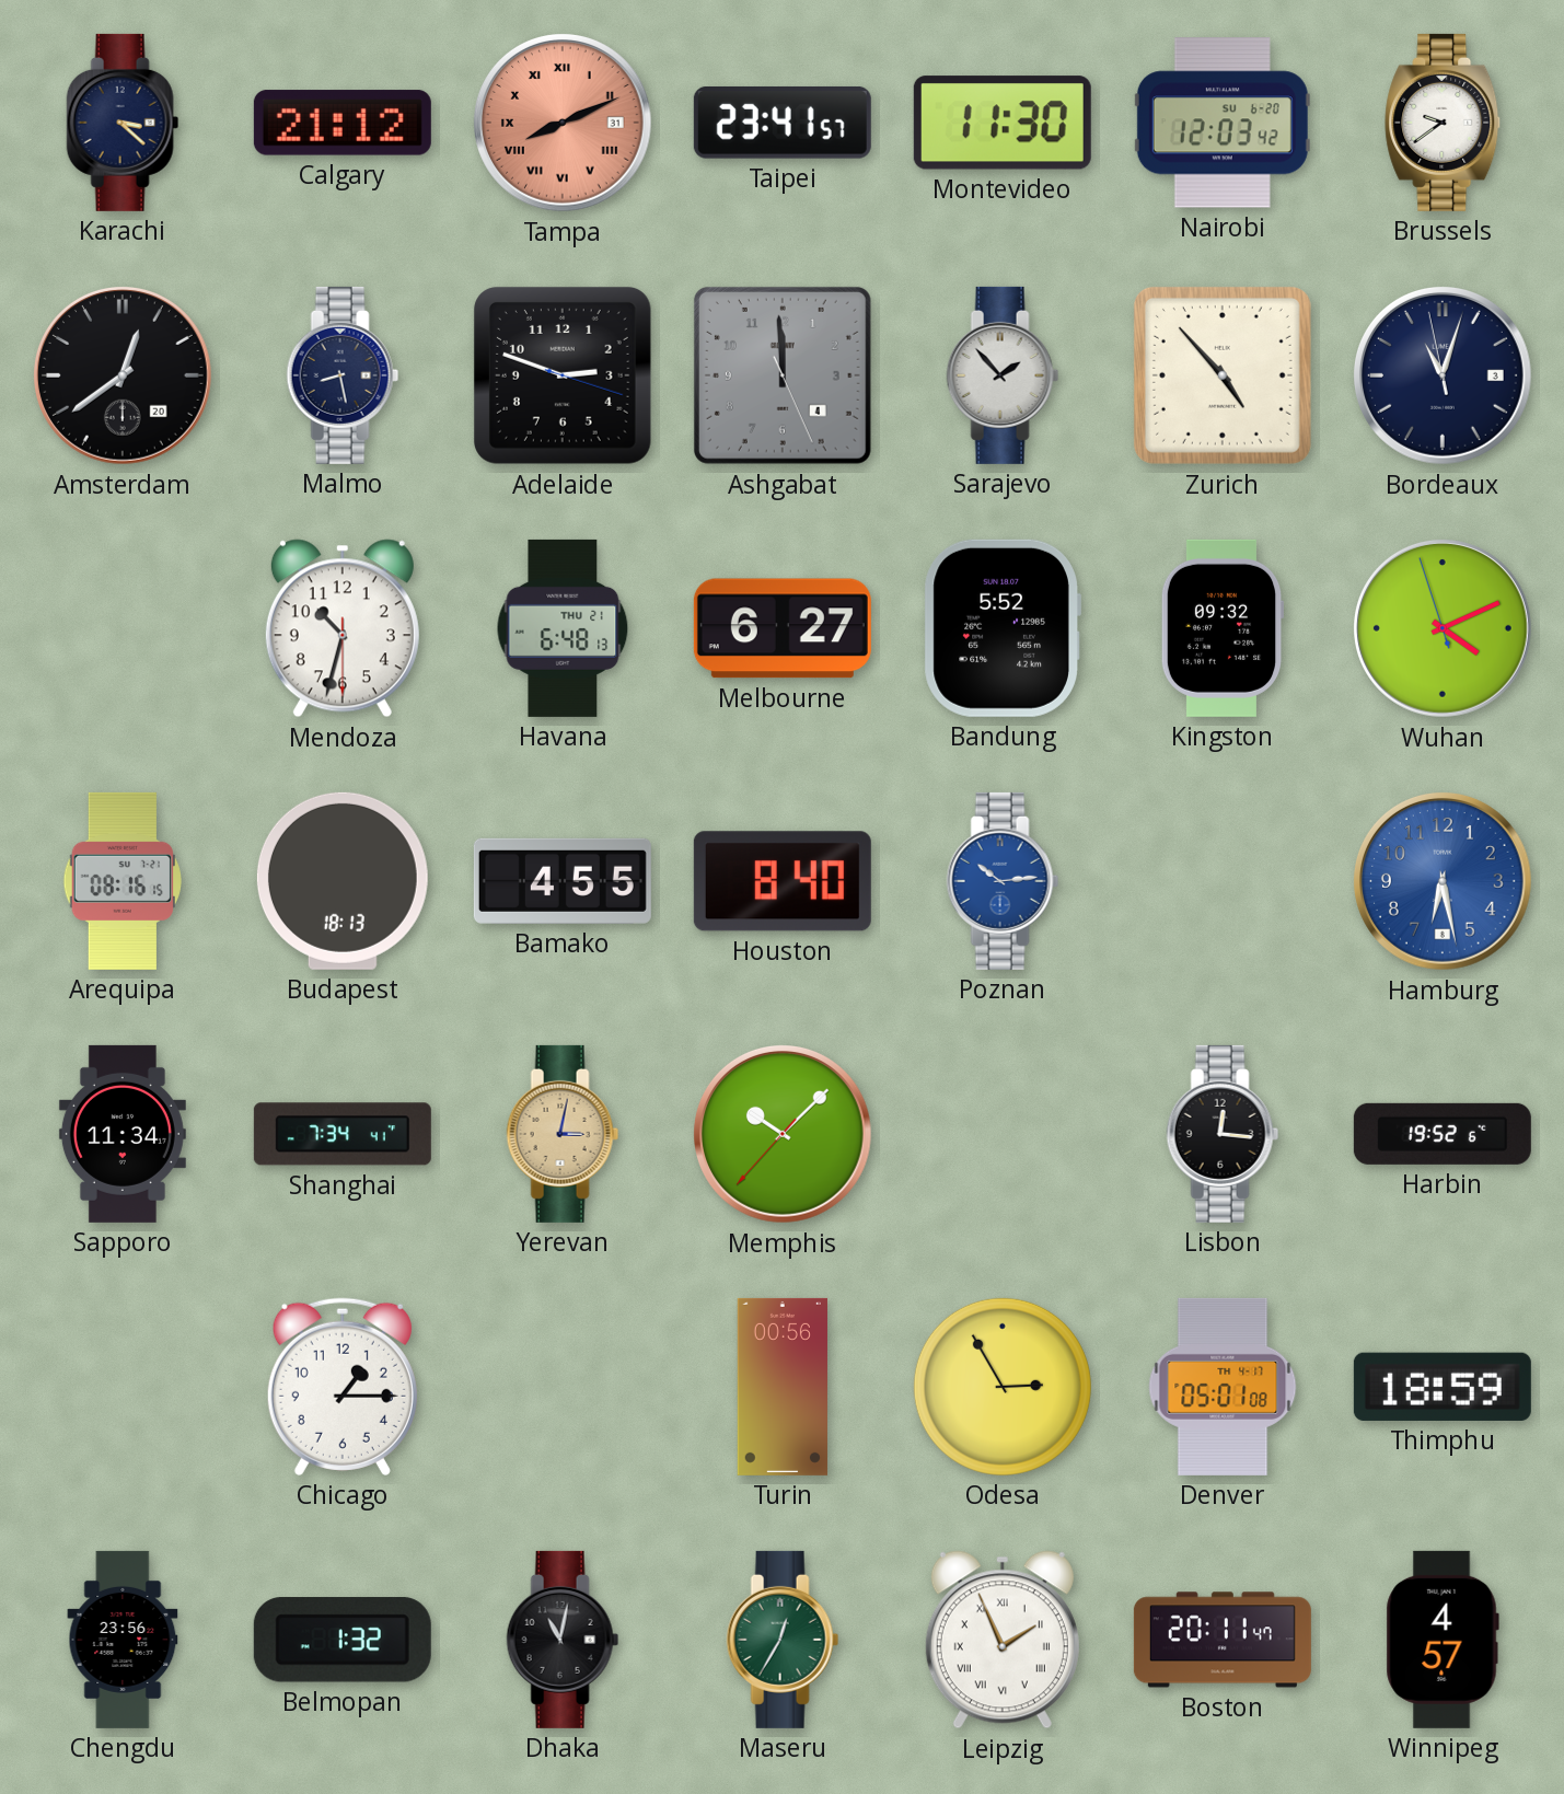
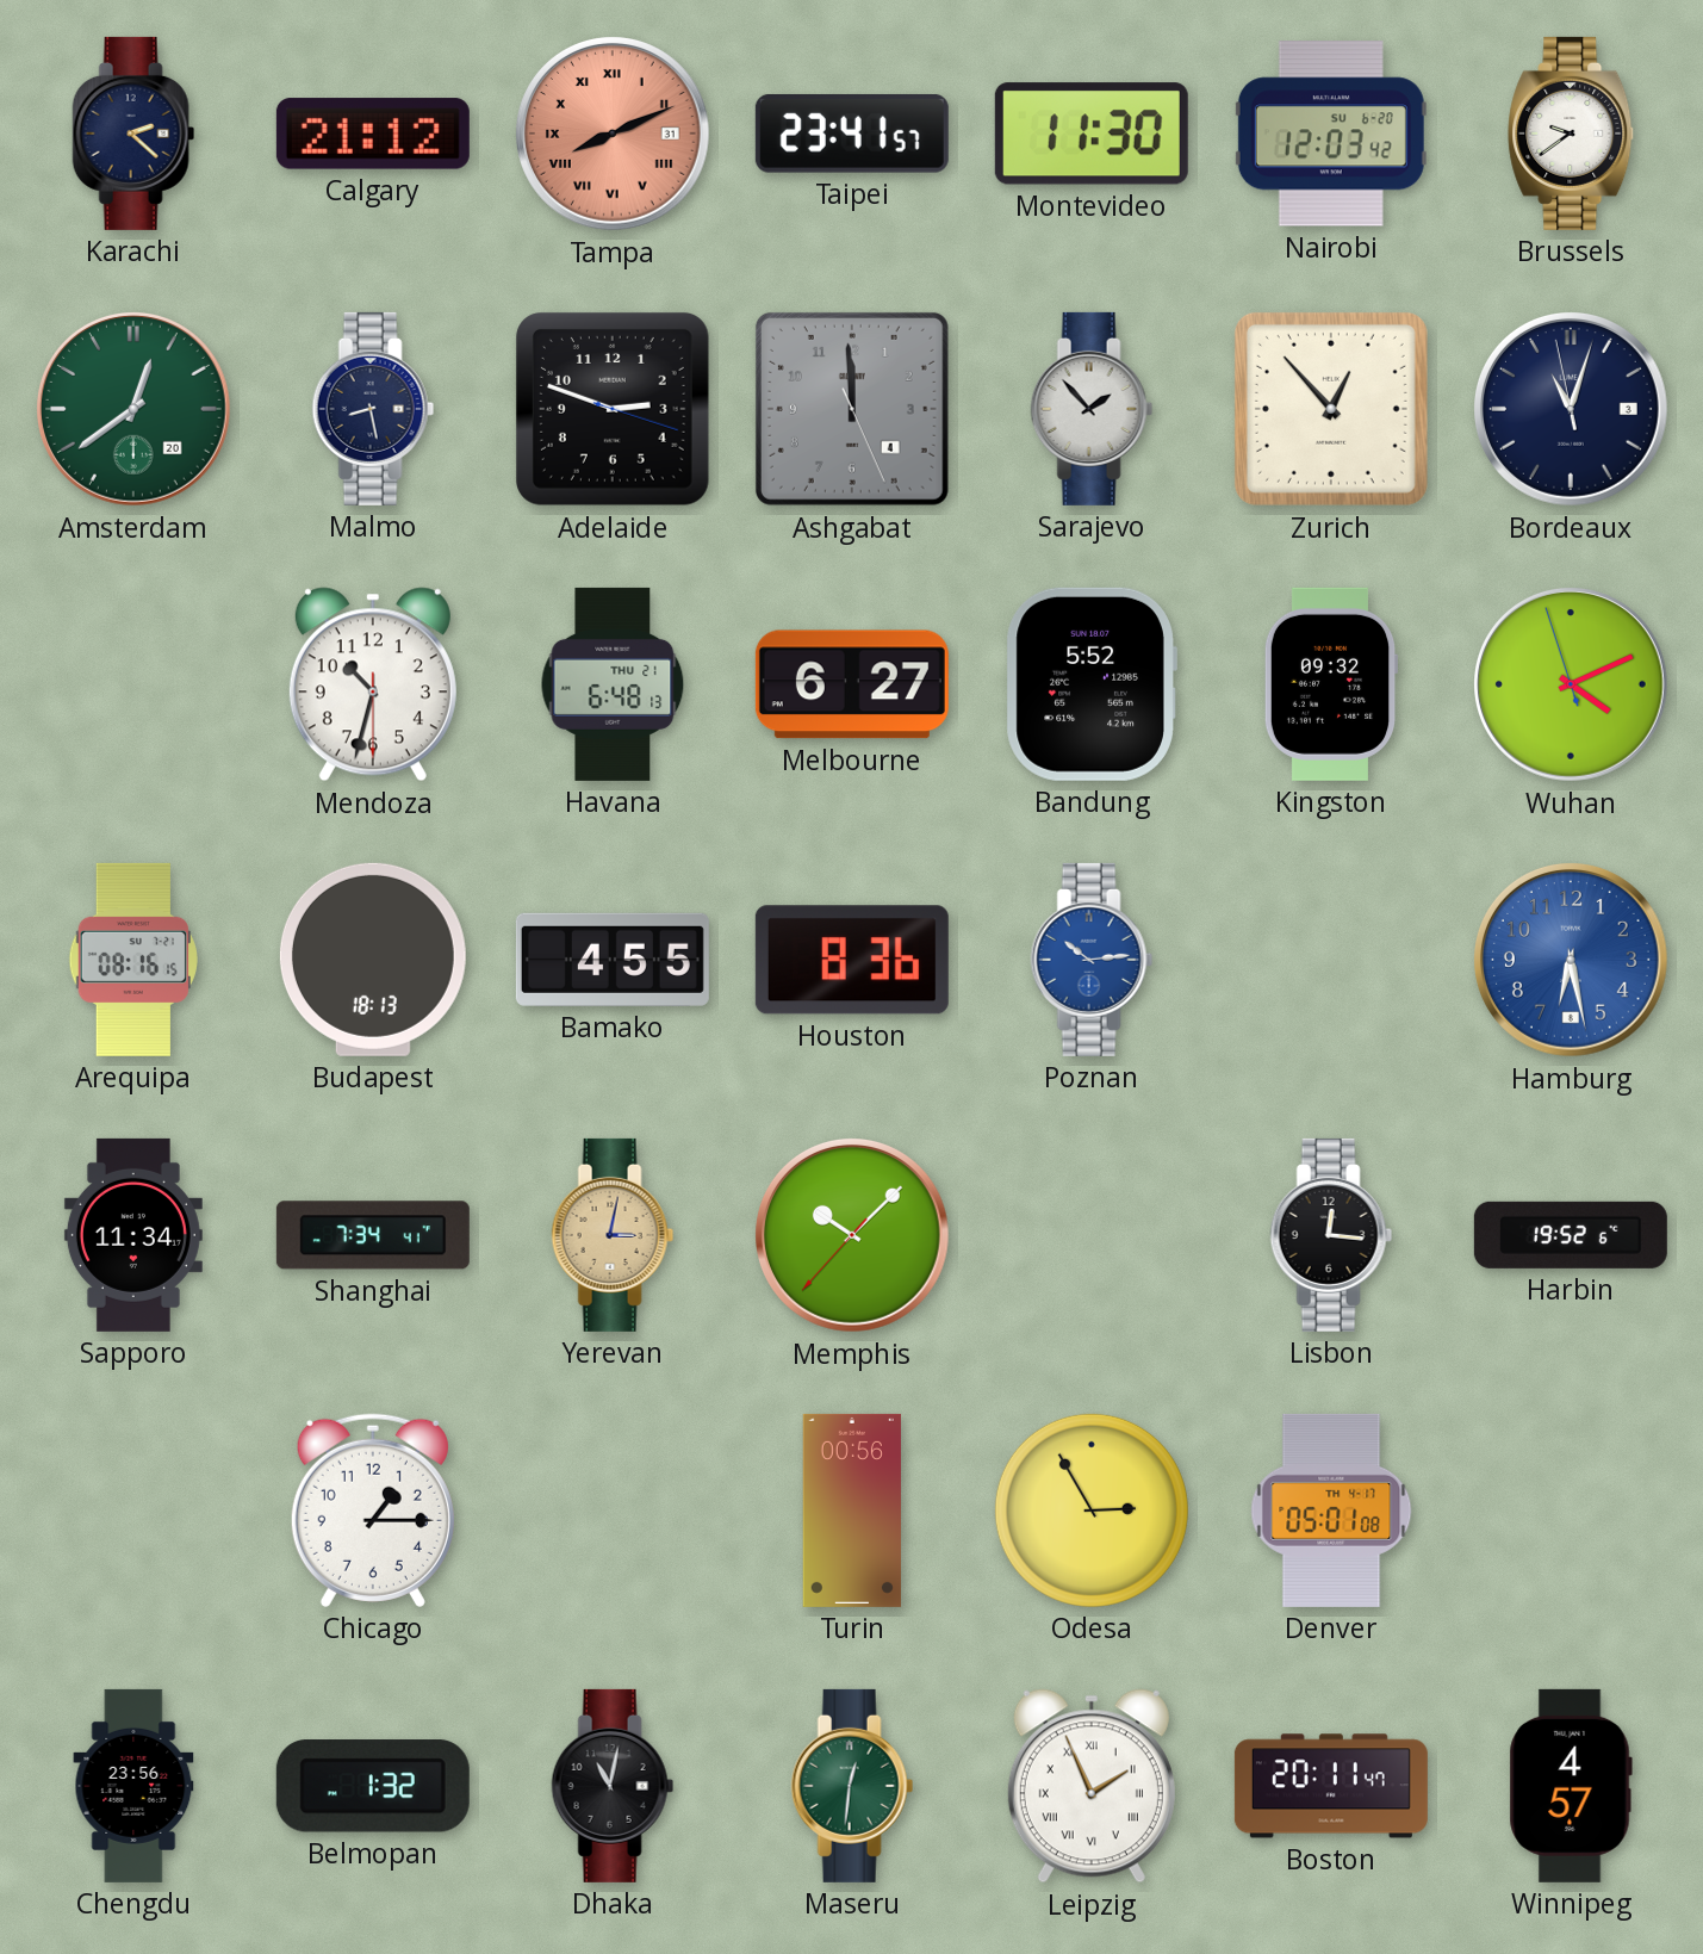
Karachi: 3:22 -> 2:22
Amsterdam dial: black -> green
Zurich: 4:53 -> 12:53
Houston: 8:40 -> 8:36
Thimphu: 18:59 -> none
Maseru: 12:35 -> 12:31
